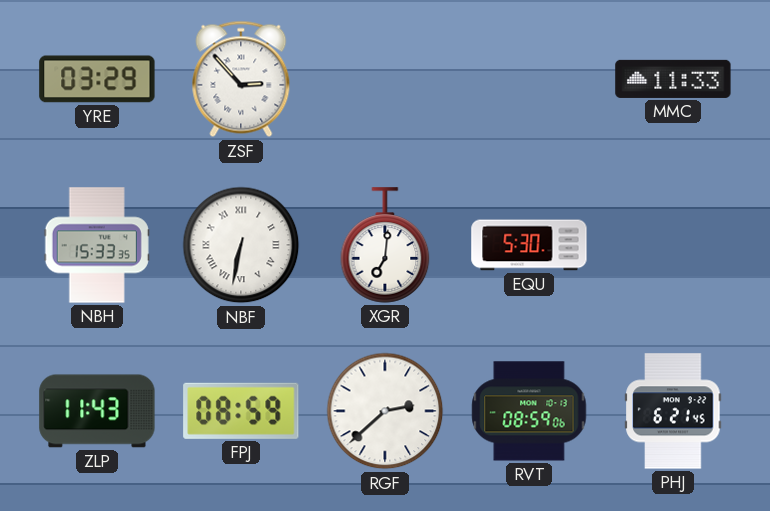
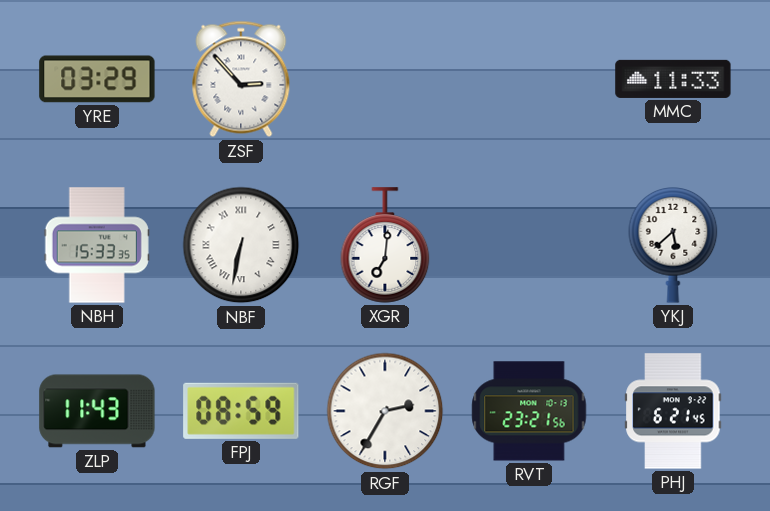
EQU: 5:30 -> none
YKJ: none -> 5:38
RGF: 2:38 -> 2:35
RVT: 08:59 -> 23:21
